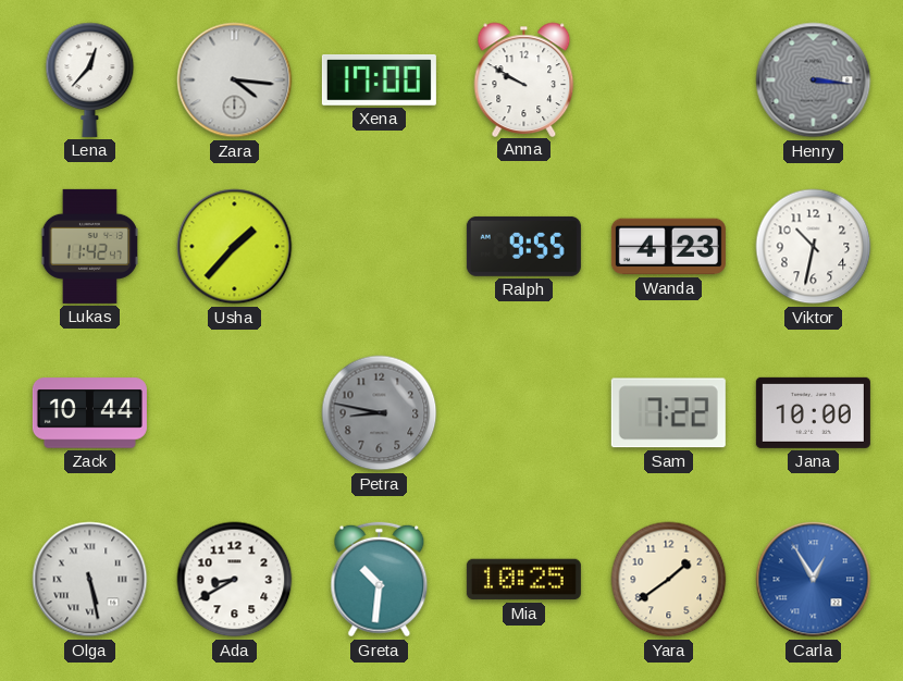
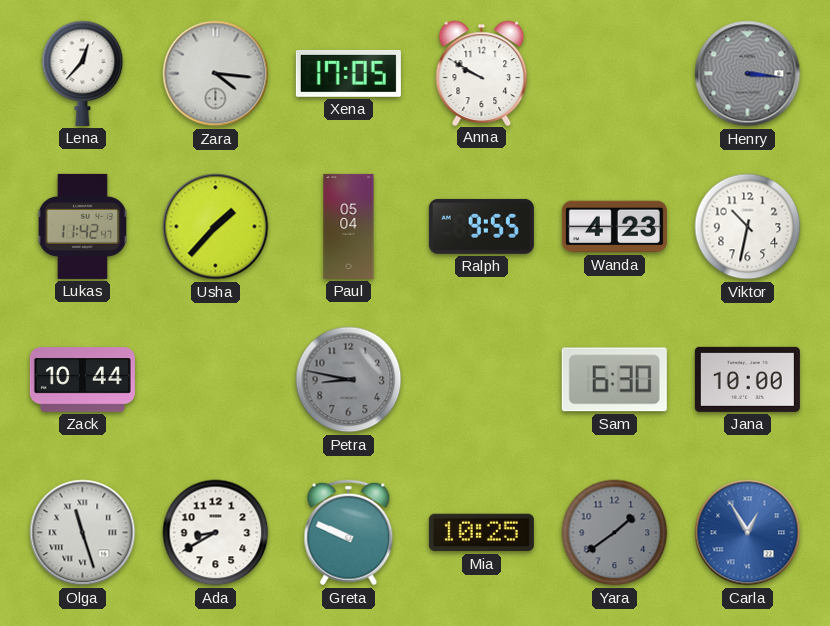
Xena: 17:00 -> 17:05
Paul: none -> 05:04
Sam: 7:22 -> 6:30
Olga: 5:28 -> 11:27
Greta: 10:31 -> 9:49
Yara dial: cream -> grey
